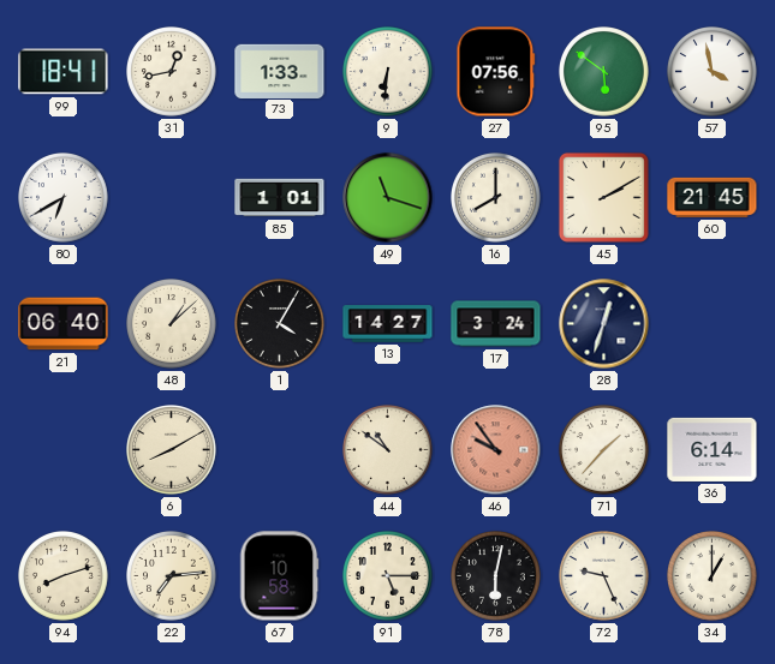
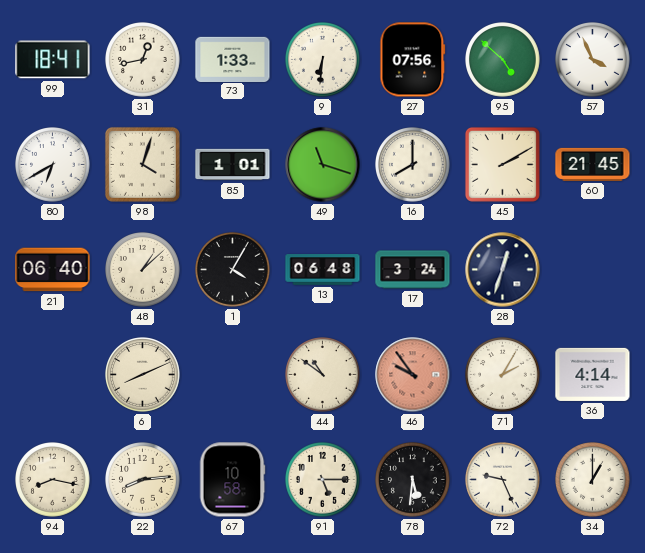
95: 5:51 -> 4:52
57: 3:58 -> 3:56
98: none -> 4:03
13: 14:27 -> 06:48
6: 8:10 -> 8:11
71: 1:37 -> 2:05
36: 6:14 -> 4:14
94: 8:12 -> 8:17
22: 7:14 -> 8:14
78: 6:02 -> 5:31
